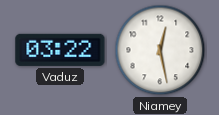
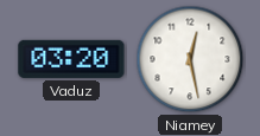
Vaduz: 03:22 -> 03:20
